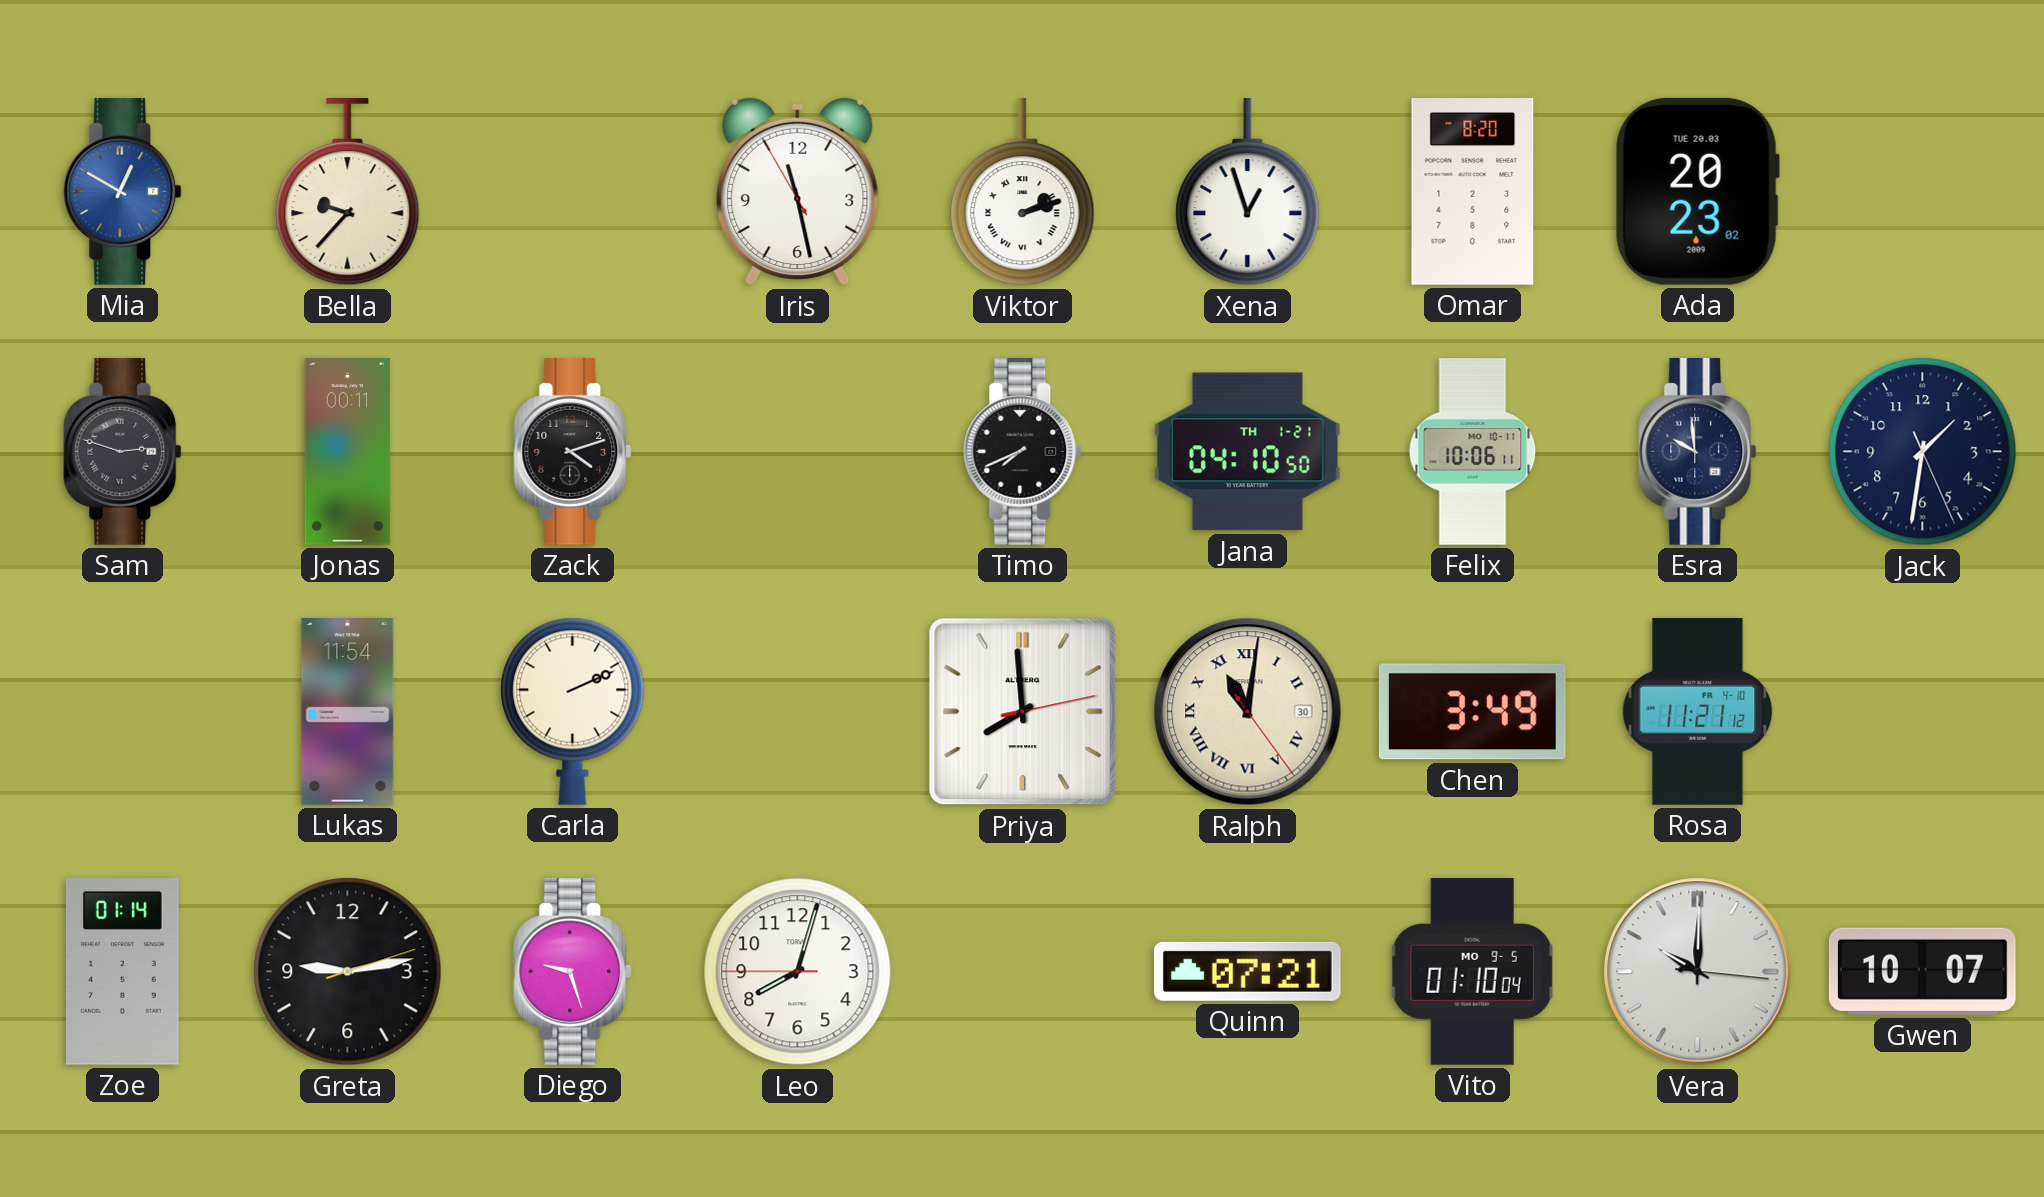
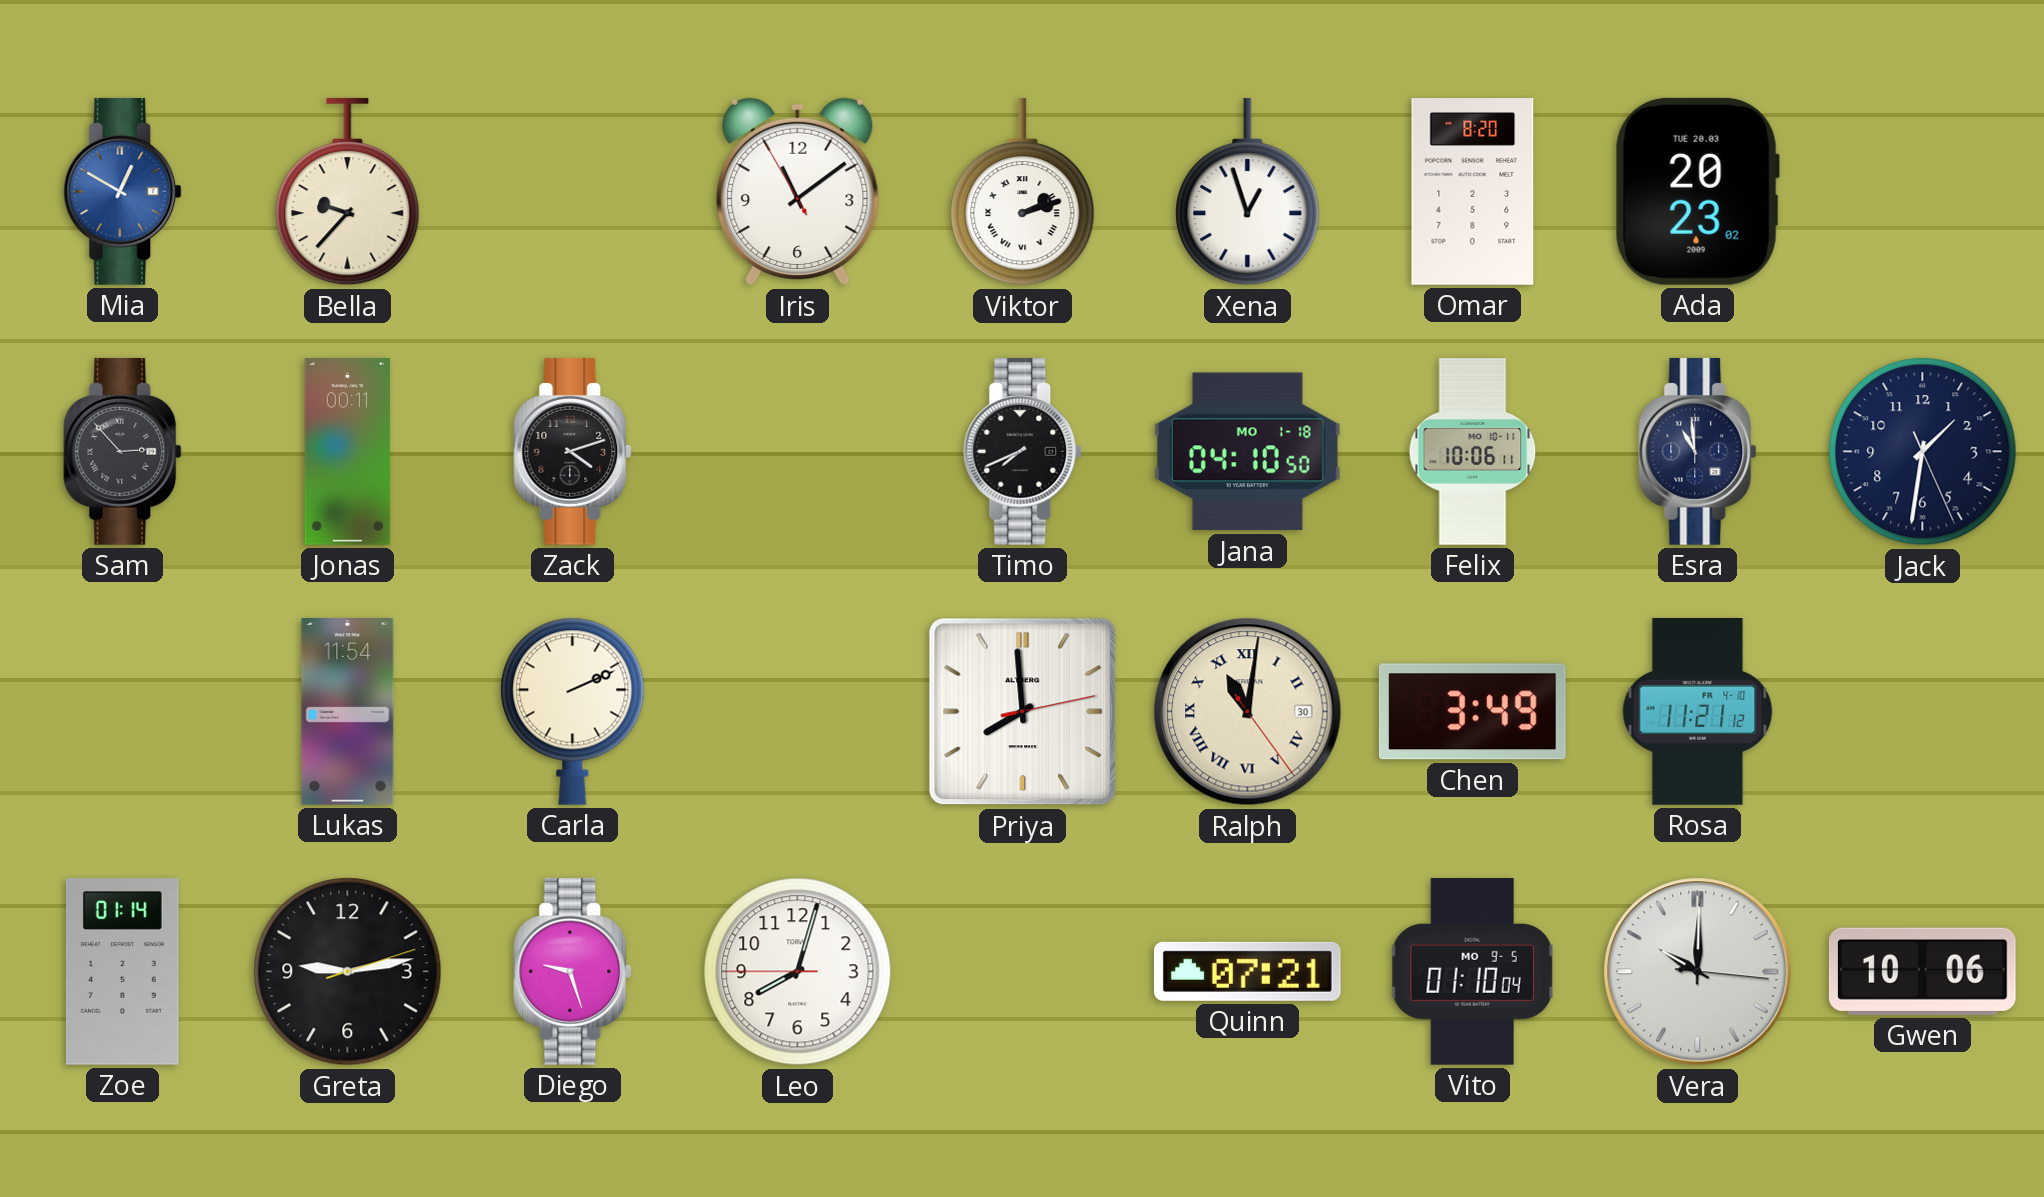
Iris: 11:27 -> 11:08
Sam: 2:48 -> 2:53
Jana date: TH 1-21 -> MO 1-18
Esra: 9:59 -> 10:59
Gwen: 10:07 -> 10:06
